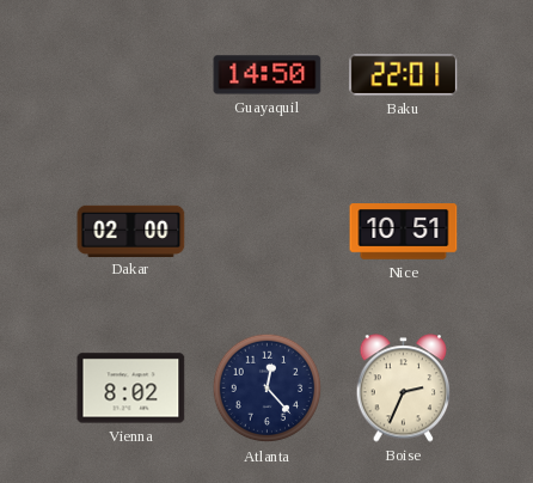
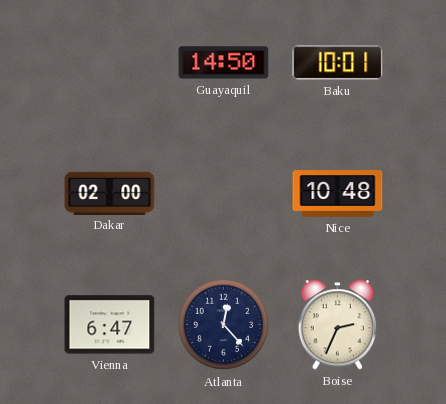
Baku: 22:01 -> 10:01
Nice: 10:51 -> 10:48
Vienna: 8:02 -> 6:47
